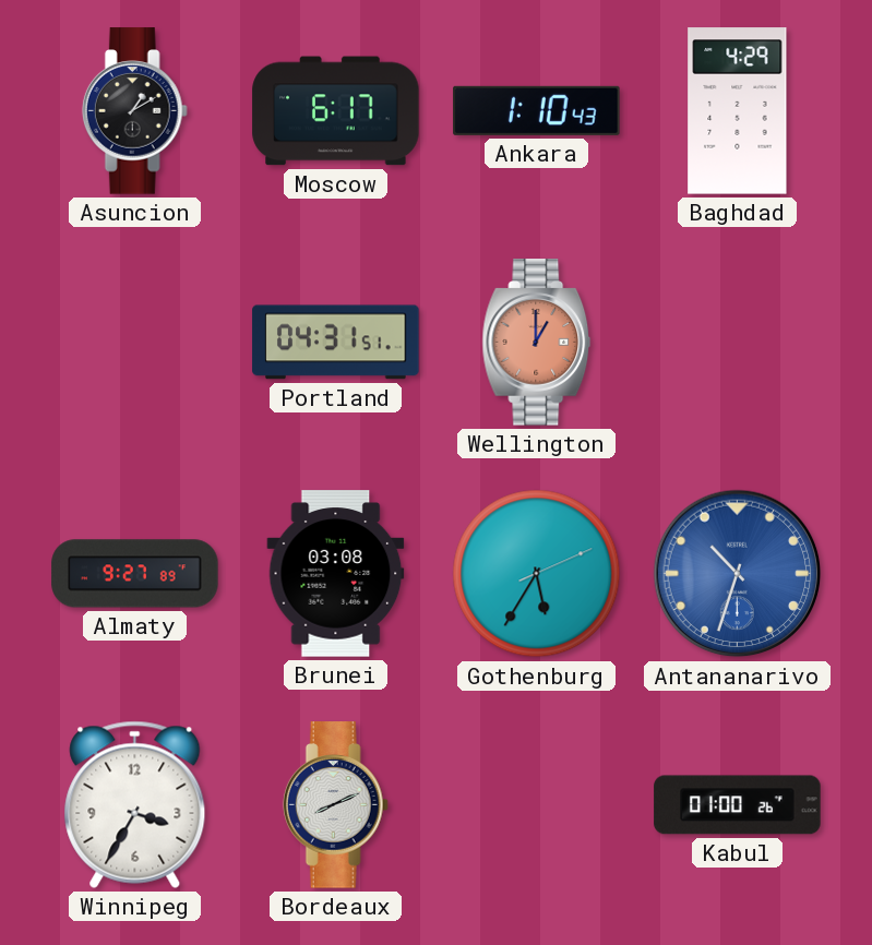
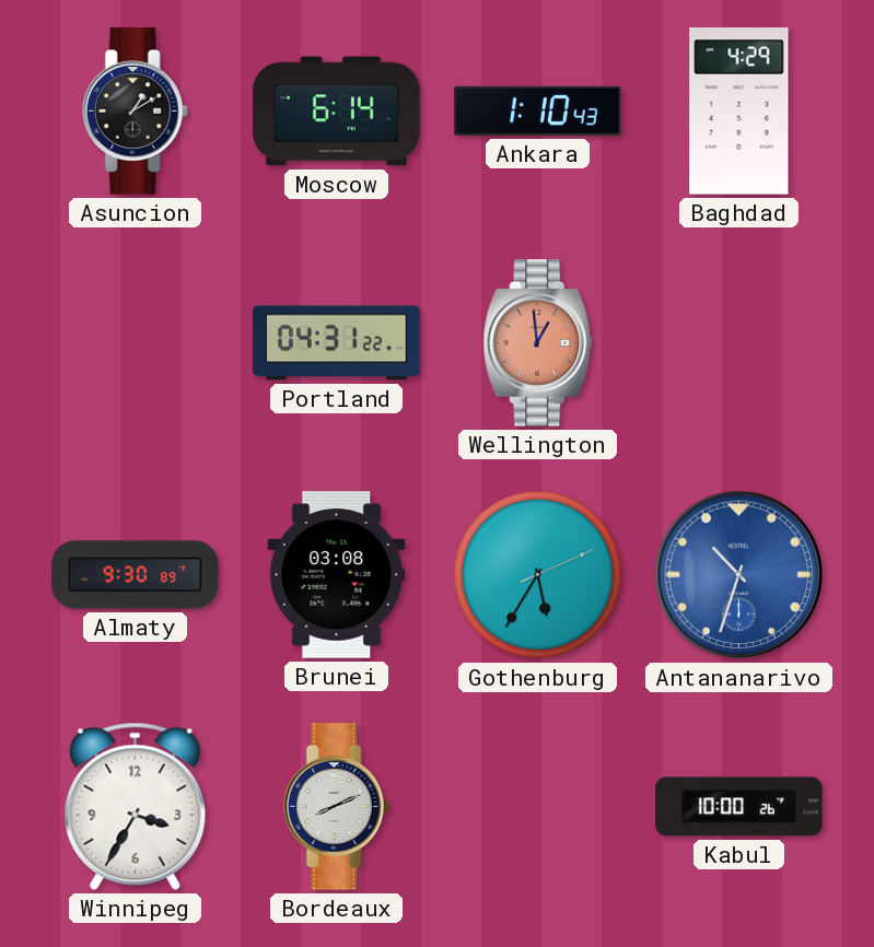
Moscow: 6:17 -> 6:14
Portland: 04:31:51 -> 04:31:22
Wellington: 1:00 -> 12:59
Almaty: 9:27 -> 9:30
Kabul: 01:00 -> 10:00
